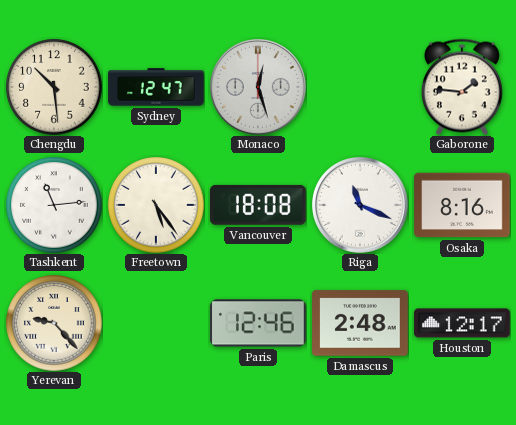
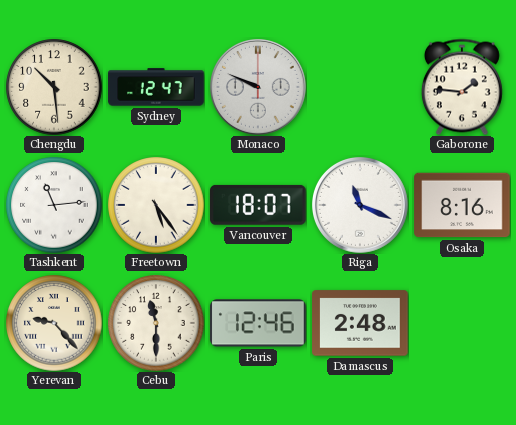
Monaco: 12:27 -> 9:49
Vancouver: 18:08 -> 18:07
Cebu: none -> 11:30
Houston: 12:17 -> none
